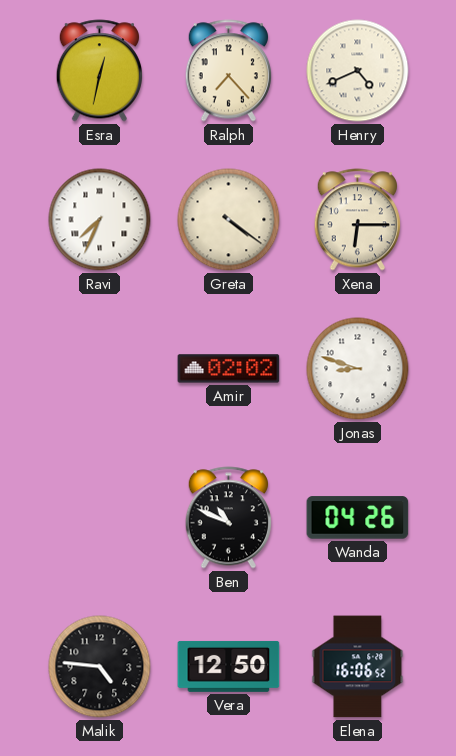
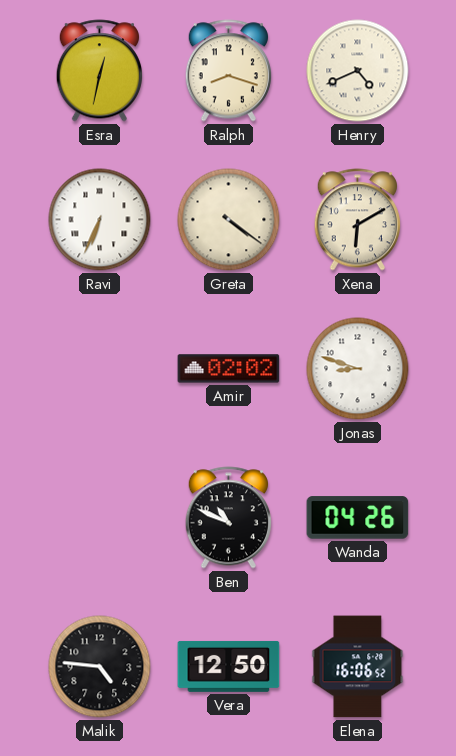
Ralph: 7:23 -> 8:18
Ravi: 7:34 -> 6:34
Xena: 6:15 -> 6:10
